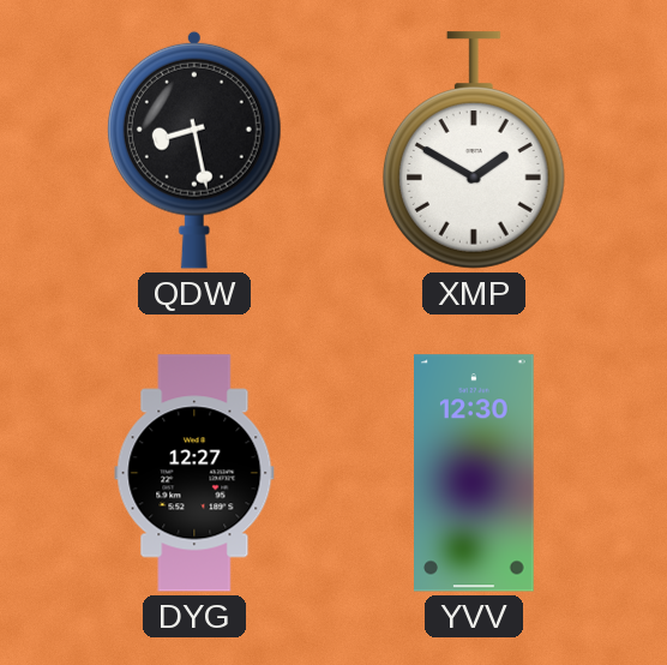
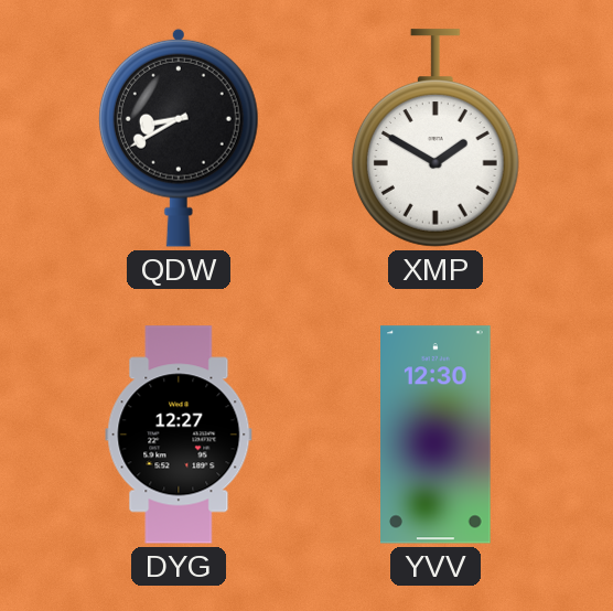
QDW: 8:28 -> 8:40
